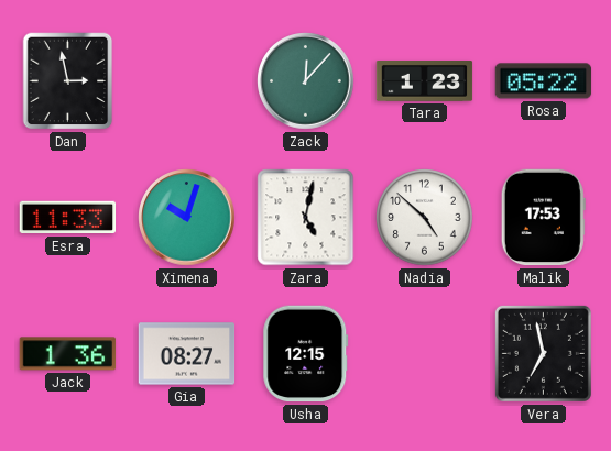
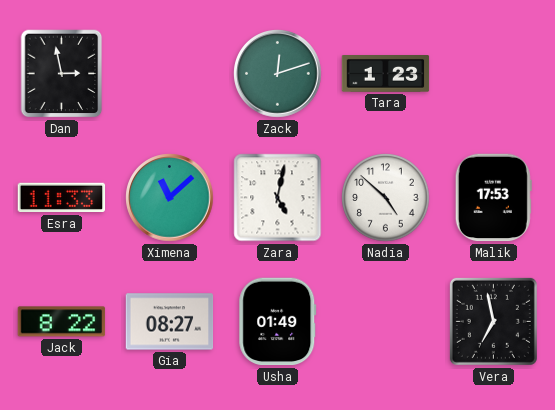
Zack: 12:07 -> 12:12
Rosa: 05:22 -> none
Ximena: 10:03 -> 11:08
Jack: 1:36 -> 8:22
Usha: 12:15 -> 01:49
